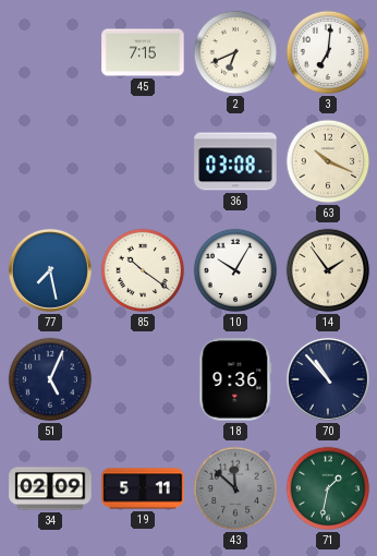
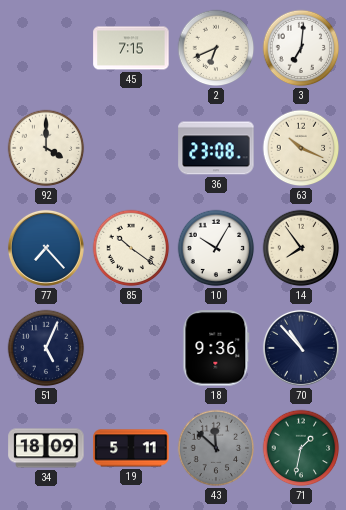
92: none -> 4:00
36: 03:08 -> 23:08
77: 7:28 -> 7:23
14: 1:54 -> 7:54
34: 02:09 -> 18:09
